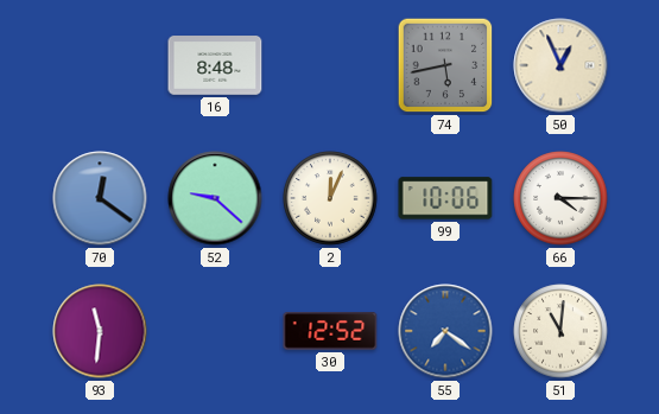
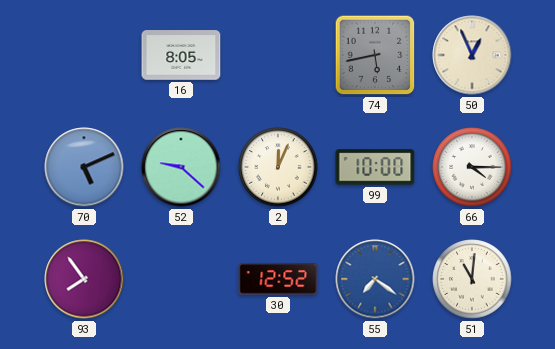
16: 8:48 -> 8:05
70: 12:21 -> 5:11
99: 10:06 -> 10:00
93: 11:31 -> 7:54
